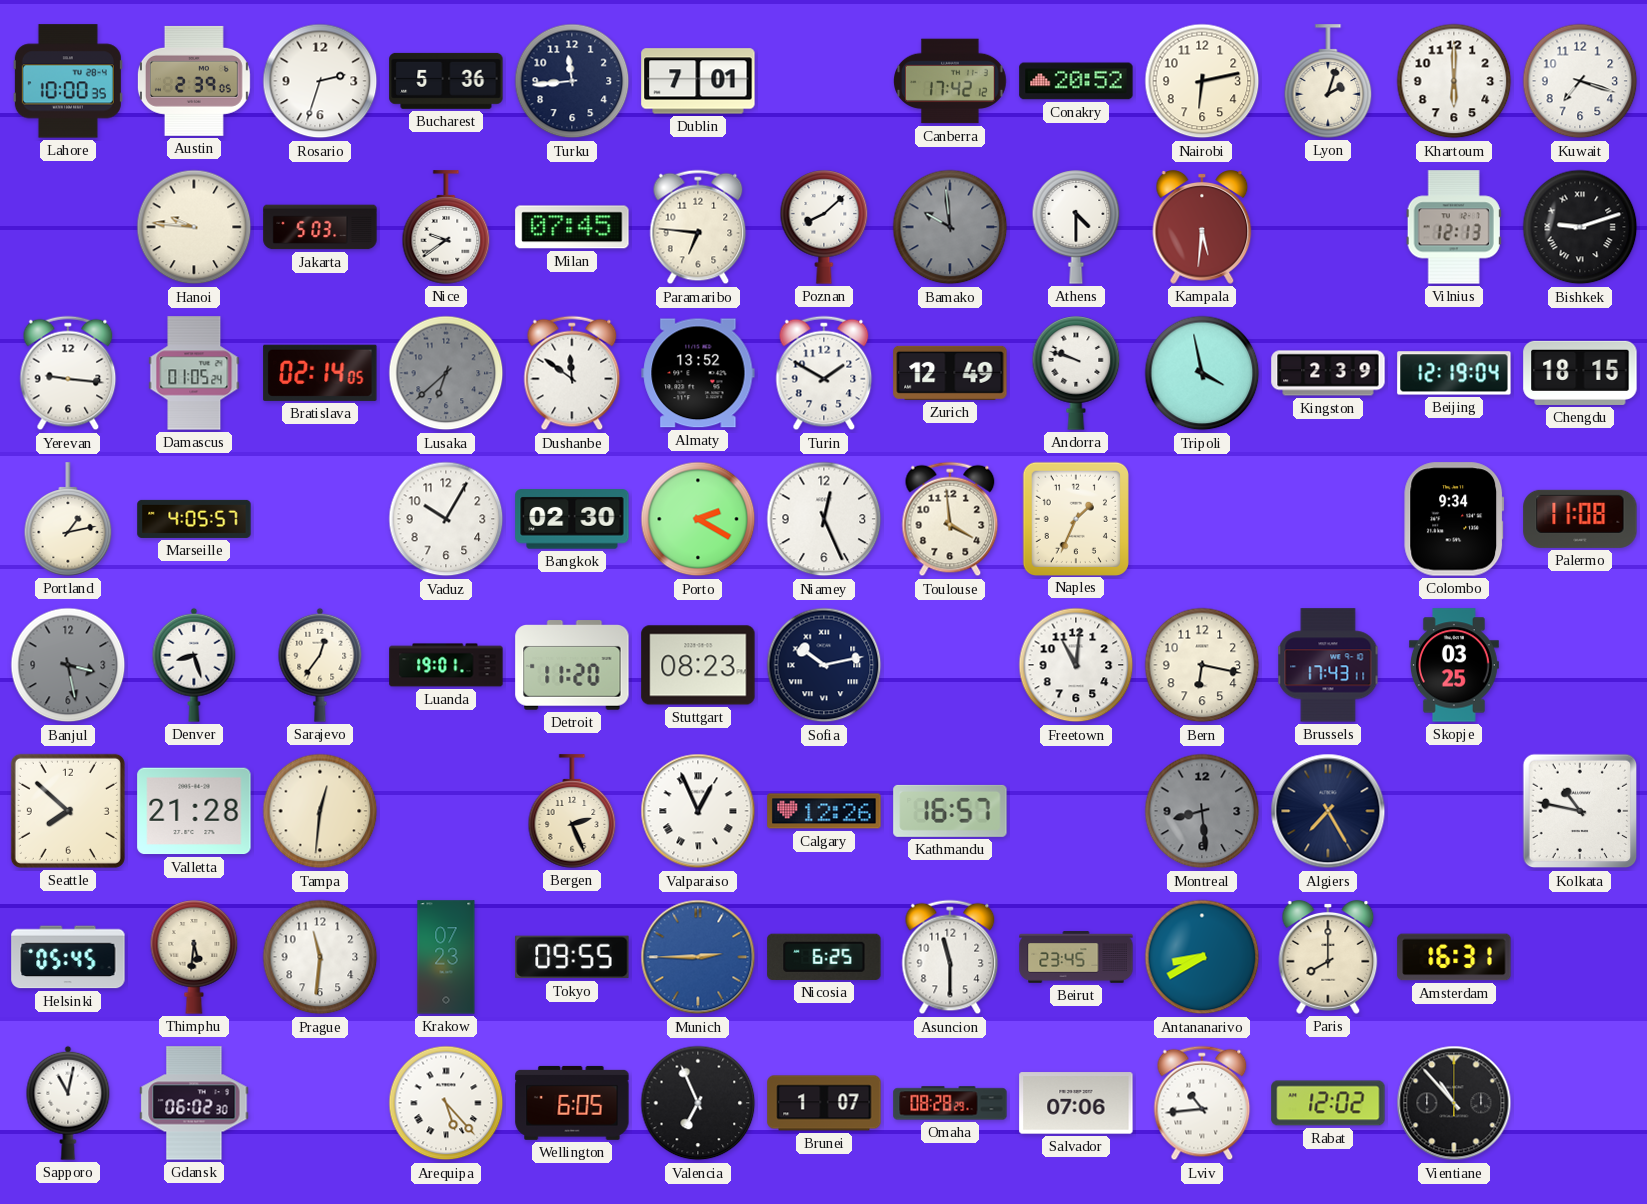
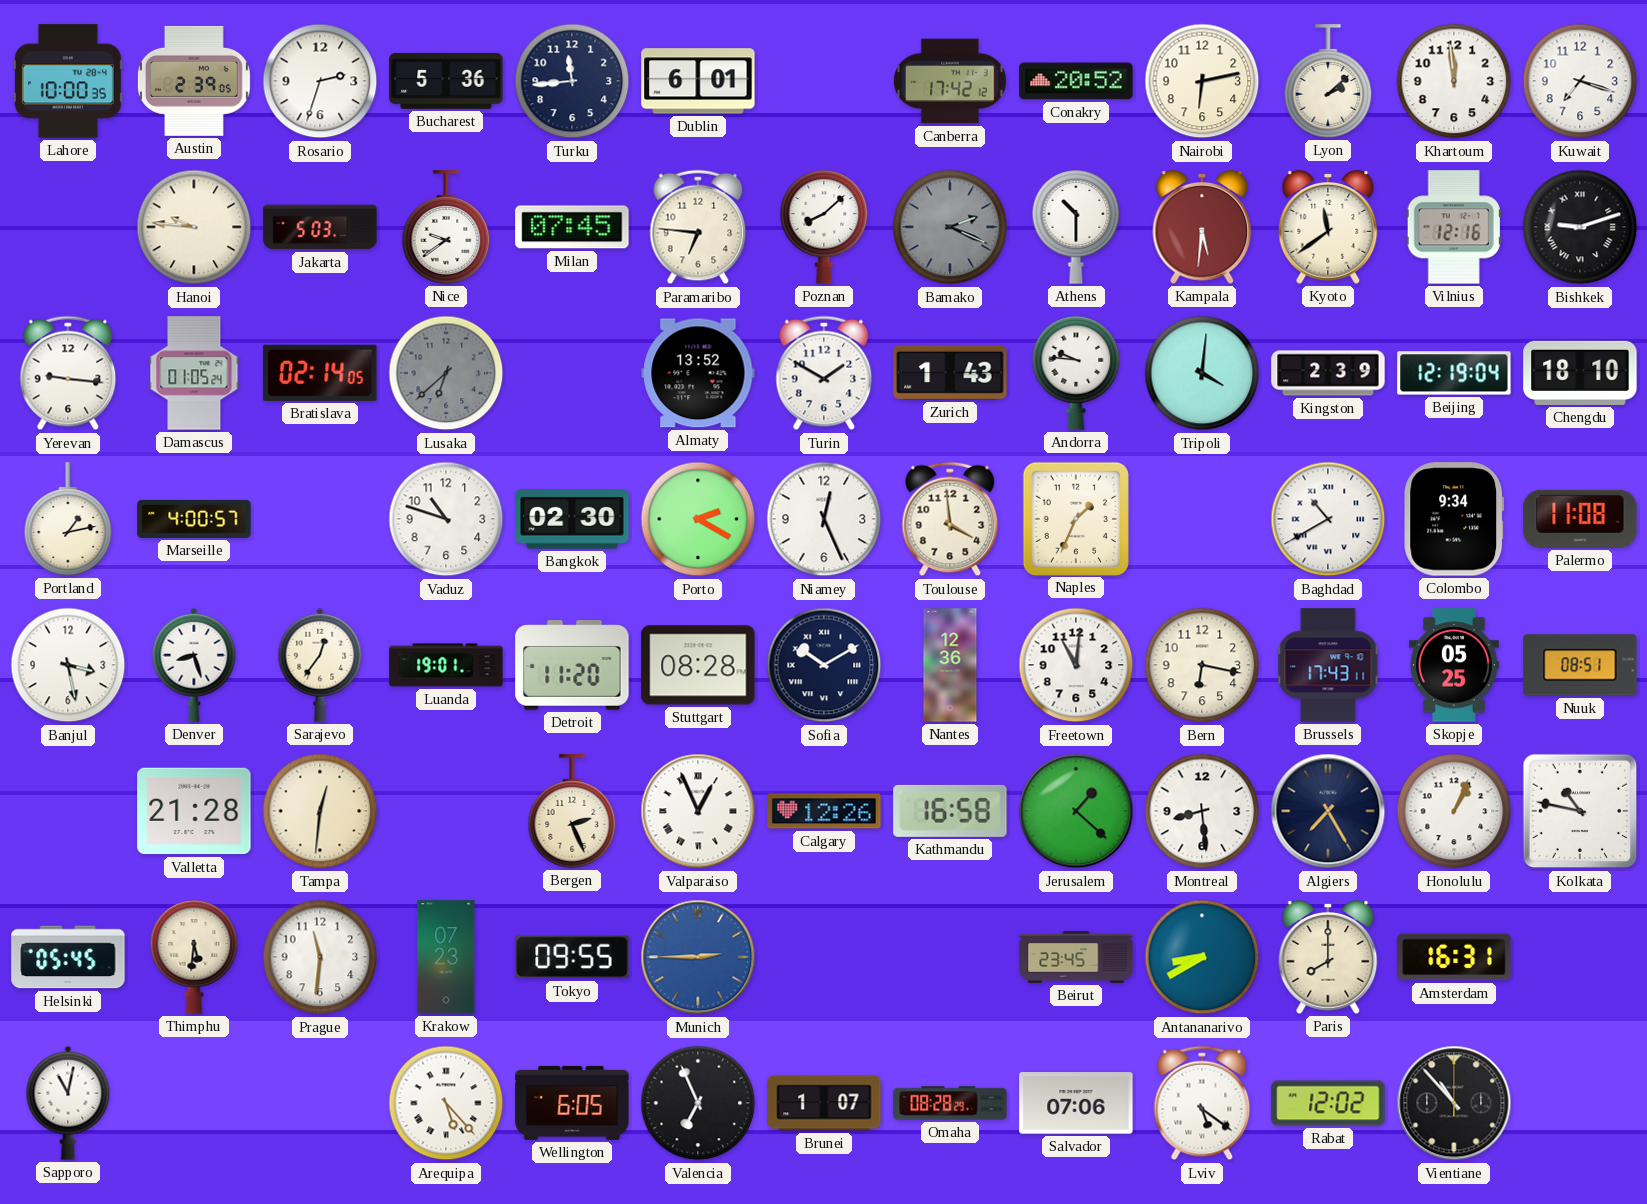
Dublin: 7:01 -> 6:01
Lyon: 2:03 -> 2:08
Khartoum: 6:00 -> 11:59
Bamako: 9:59 -> 2:19
Athens: 4:30 -> 10:30
Kyoto: none -> 11:39
Vilnius: 12:13 -> 12:16
Dushanbe: 11:51 -> none
Zurich: 12:49 -> 1:43
Andorra: 9:48 -> 9:46
Tripoli: 3:58 -> 4:01
Chengdu: 18:15 -> 18:10
Marseille: 4:05 -> 4:00
Vaduz: 10:05 -> 10:48
Baghdad: none -> 10:40
Banjul dial: grey -> white
Stuttgart: 08:23 -> 08:28
Sofia: 10:13 -> 10:10
Nantes: none -> 12:36
Skopje: 03:25 -> 05:25
Nuuk: none -> 08:51
Seattle: 7:52 -> none
Kathmandu: 16:57 -> 16:58
Jerusalem: none -> 1:22
Montreal dial: grey -> white
Honolulu: none -> 1:04
Nicosia: 6:25 -> none
Asuncion: 11:30 -> none
Gdansk: 06:02 -> none
Lviv: 10:44 -> 5:21
